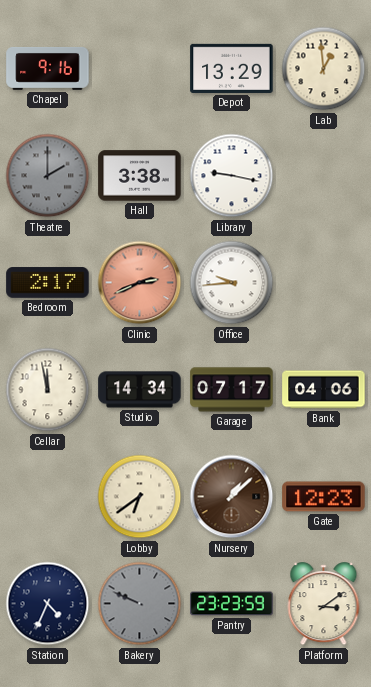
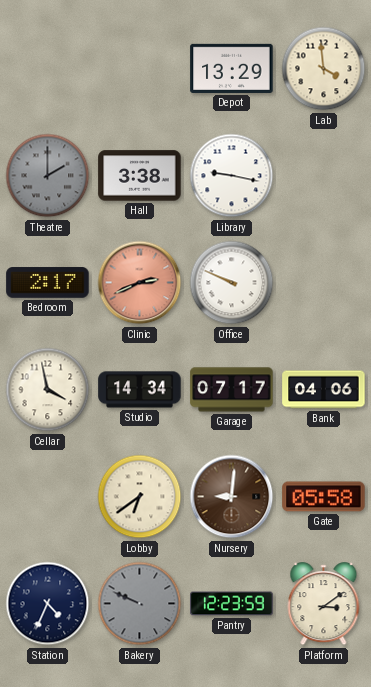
Chapel: 9:16 -> none
Lab: 12:59 -> 3:59
Office: 9:44 -> 9:49
Cellar: 11:58 -> 3:58
Nursery: 1:08 -> 9:01
Gate: 12:23 -> 05:58
Pantry: 23:23 -> 12:23
